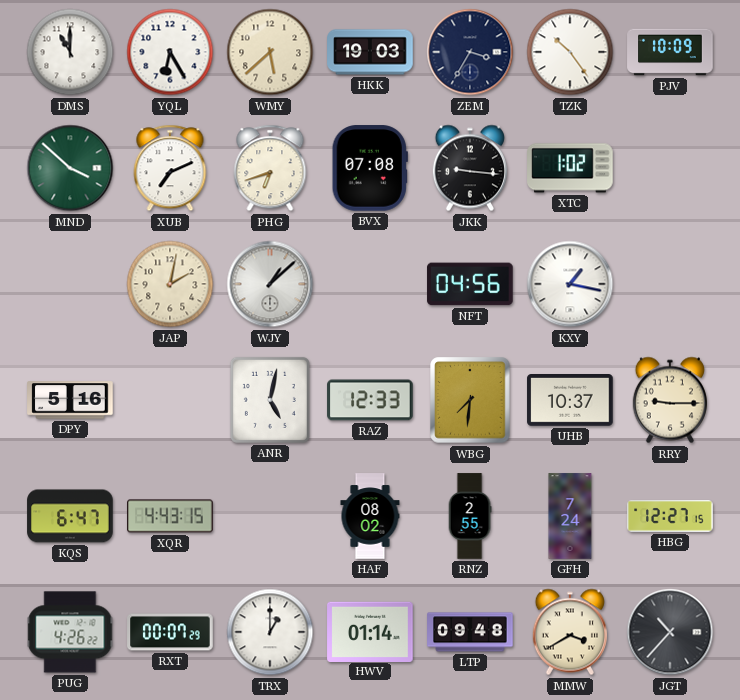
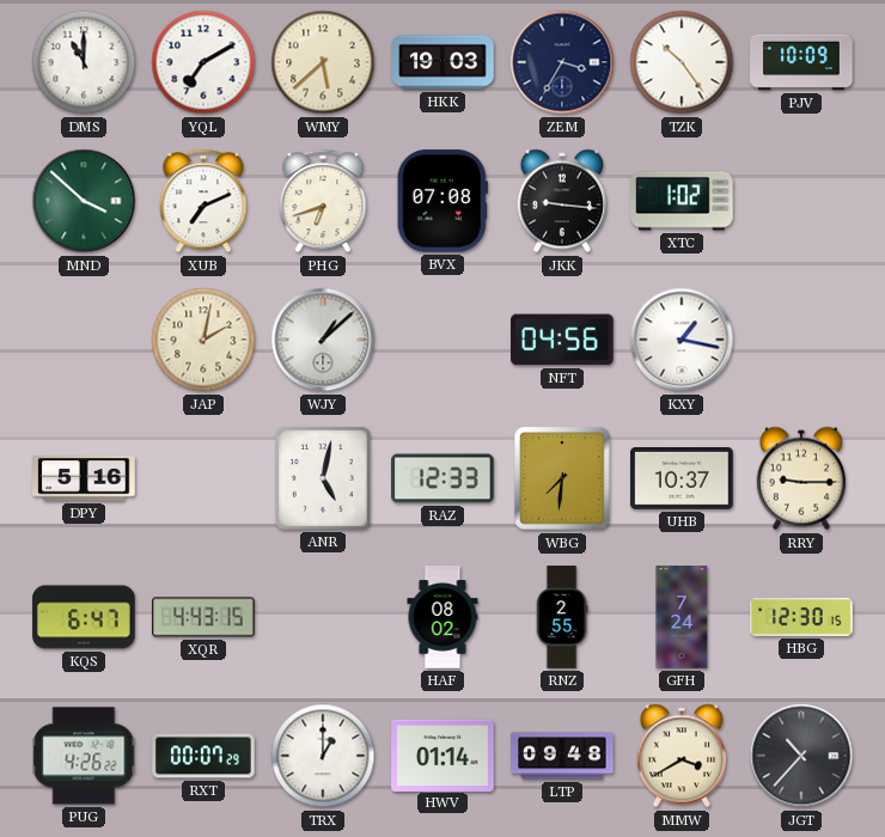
YQL: 6:25 -> 7:10
HBG: 12:27 -> 12:30
